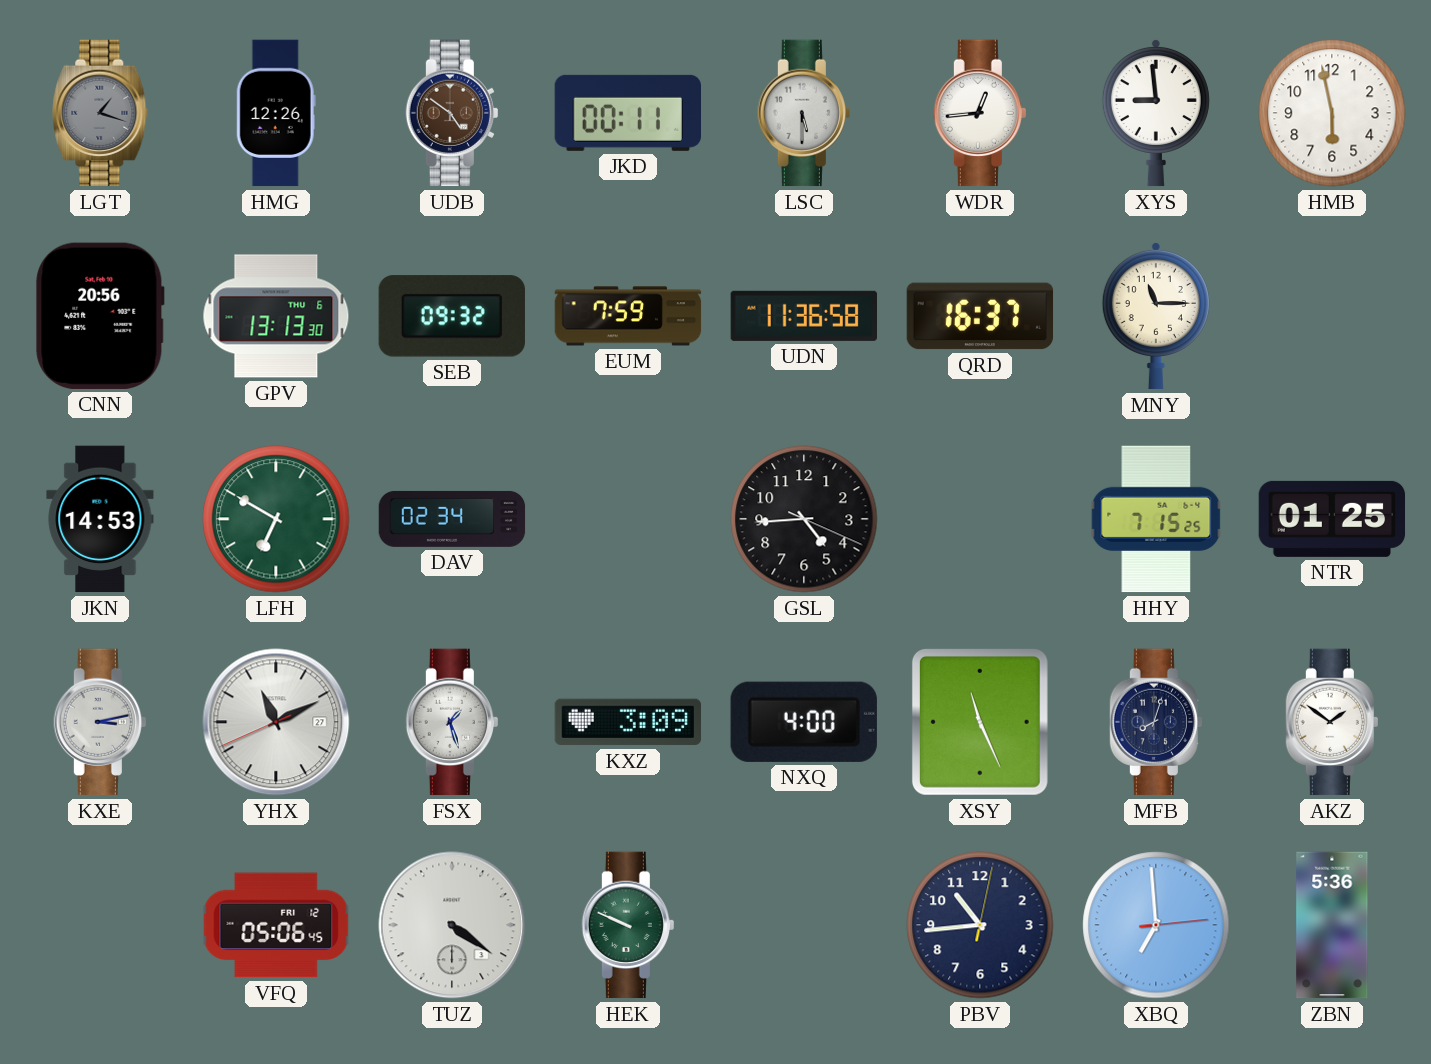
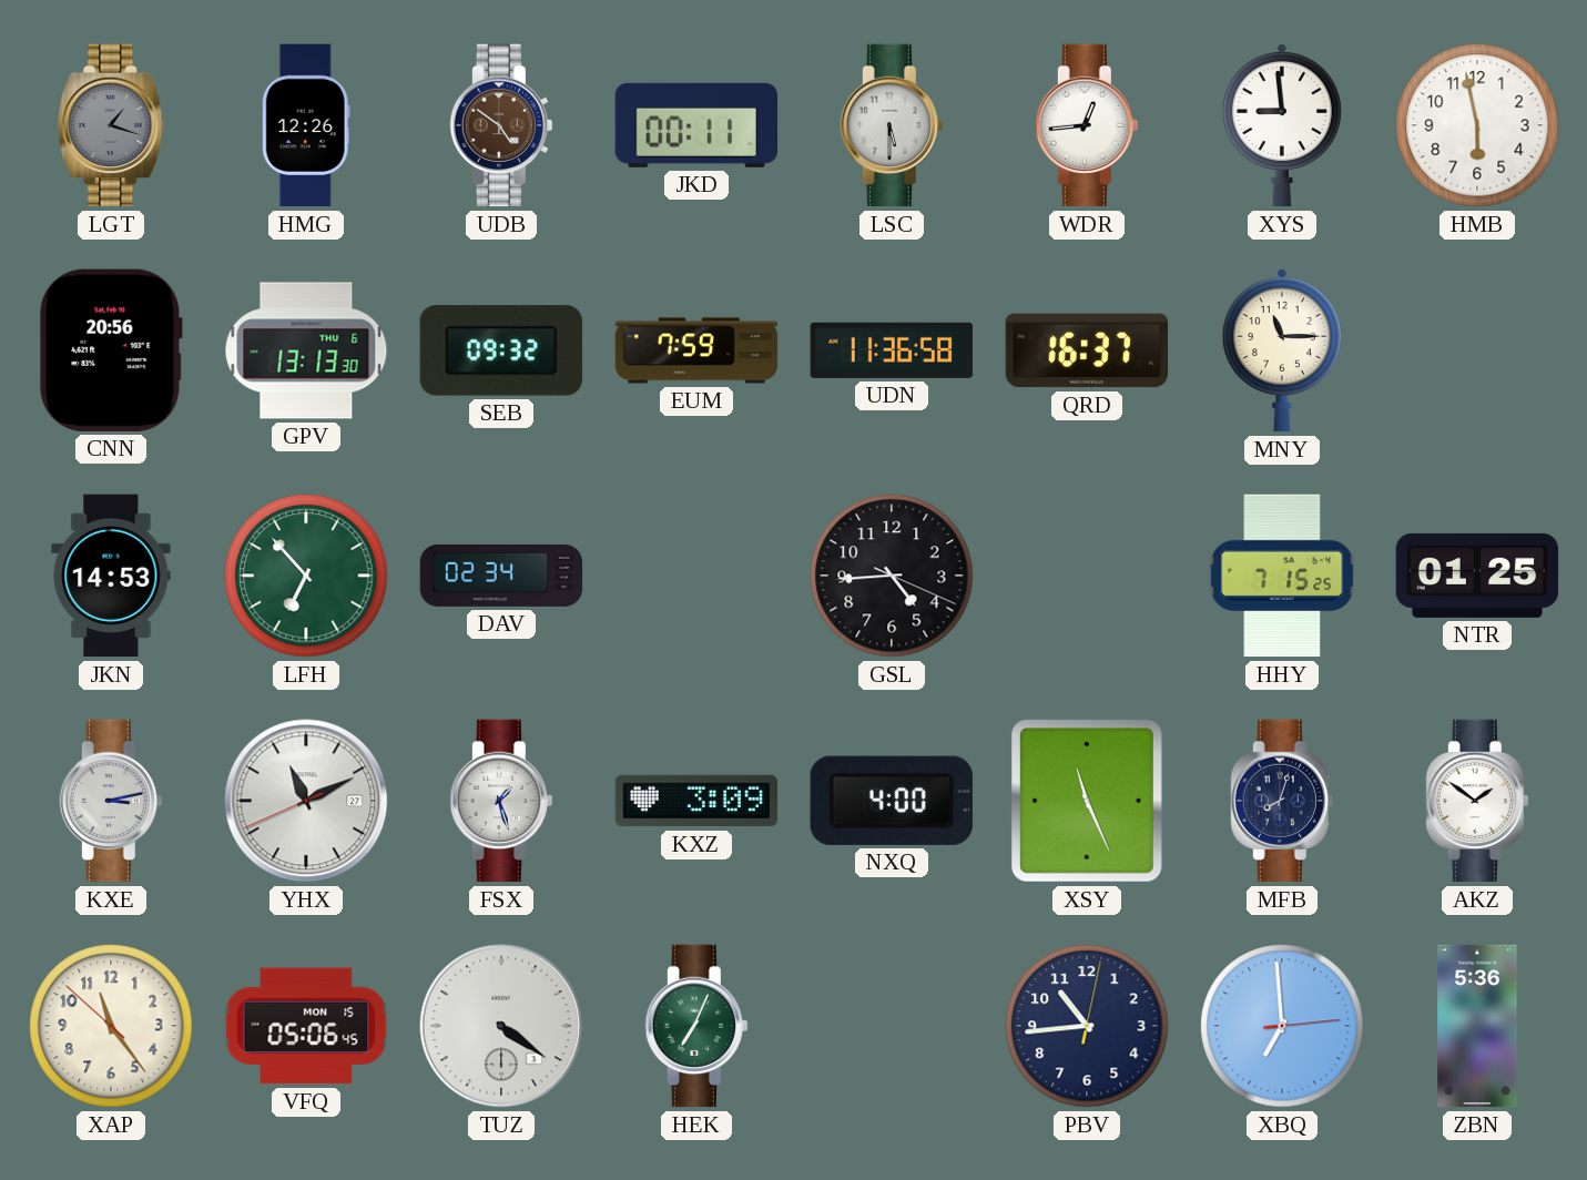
LFH: 6:50 -> 6:53
XAP: none -> 11:23
VFQ date: FRI 12 -> MON 15
HEK: 9:49 -> 7:04
